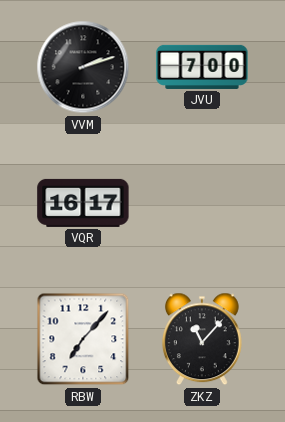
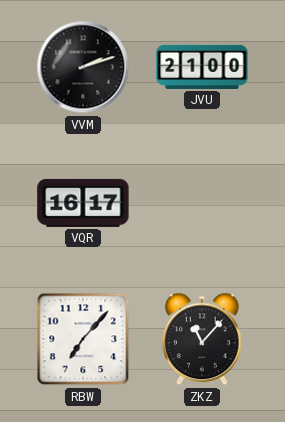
JVU: 7:00 -> 21:00
